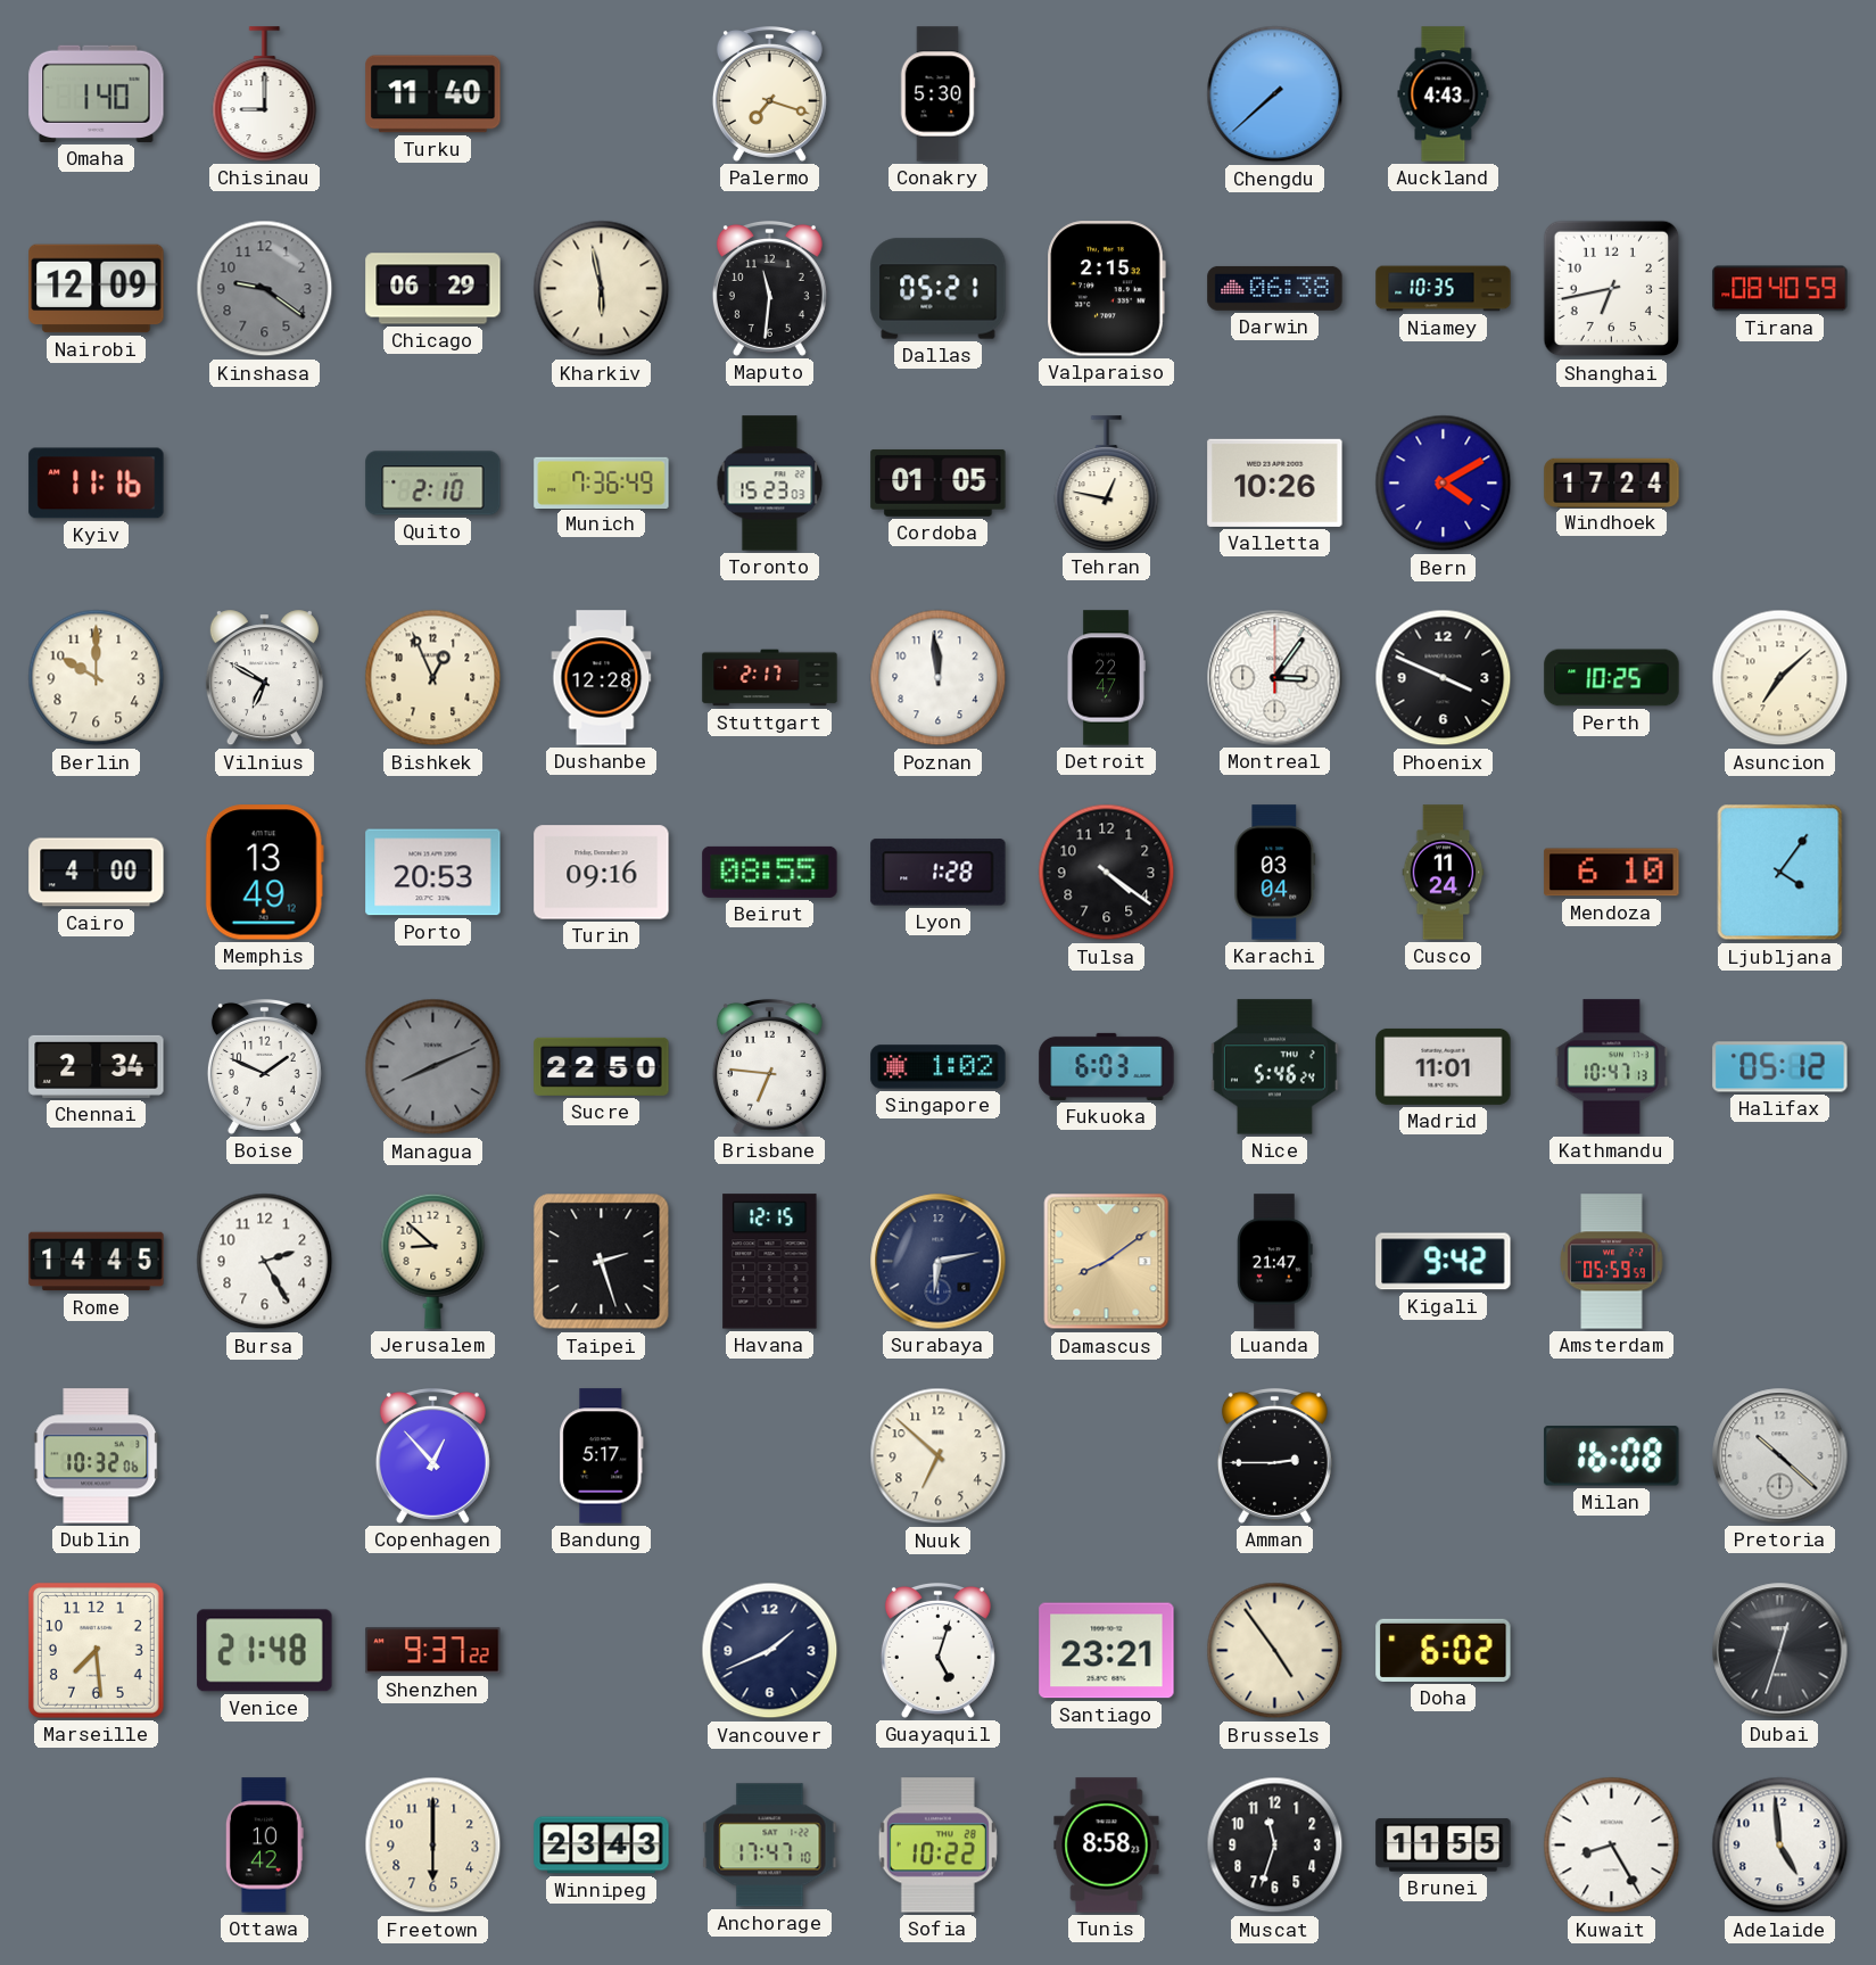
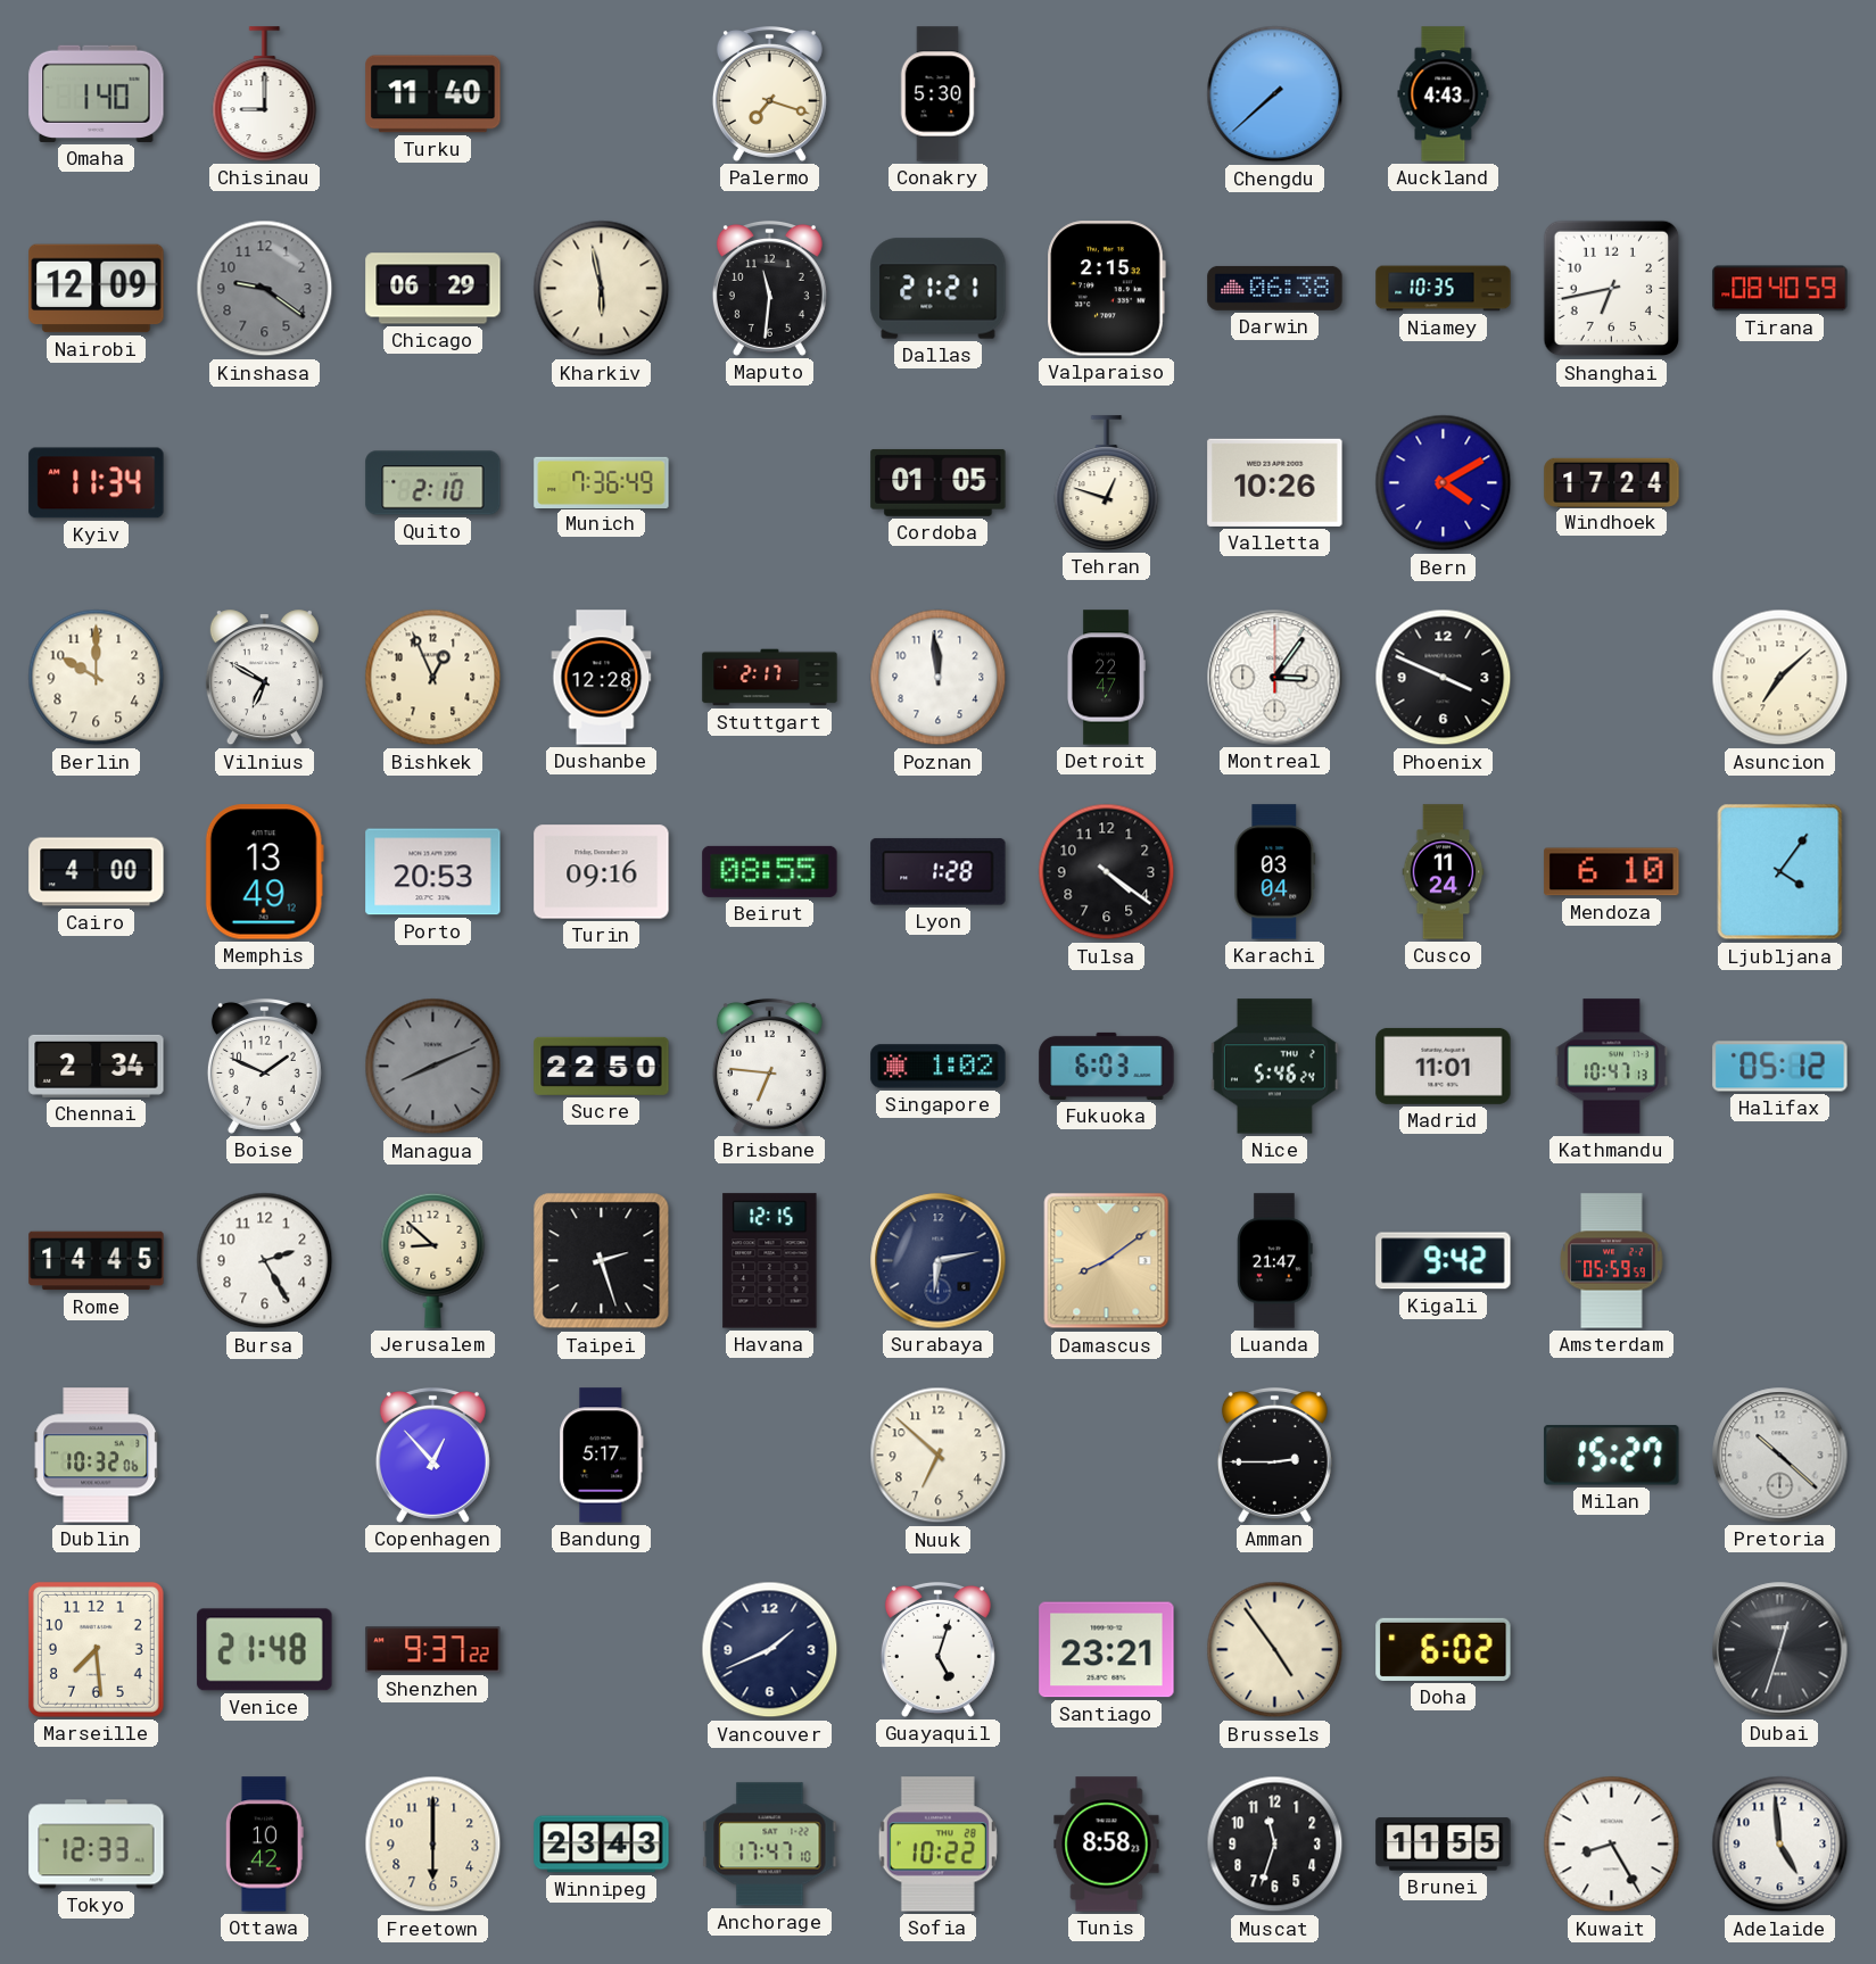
Dallas: 05:21 -> 21:21
Kyiv: 11:16 -> 11:34
Toronto: 15:23 -> none
Tehran: 12:47 -> 12:48
Perth: 10:25 -> none
Milan: 16:08 -> 15:27
Tokyo: none -> 12:33
